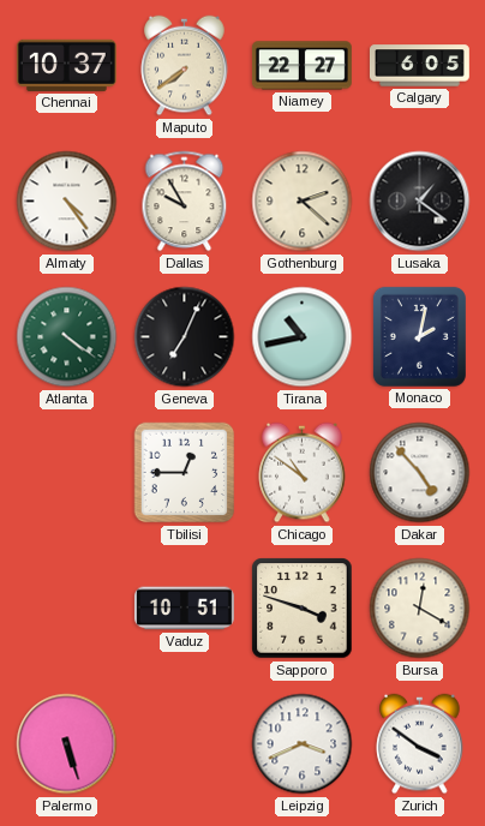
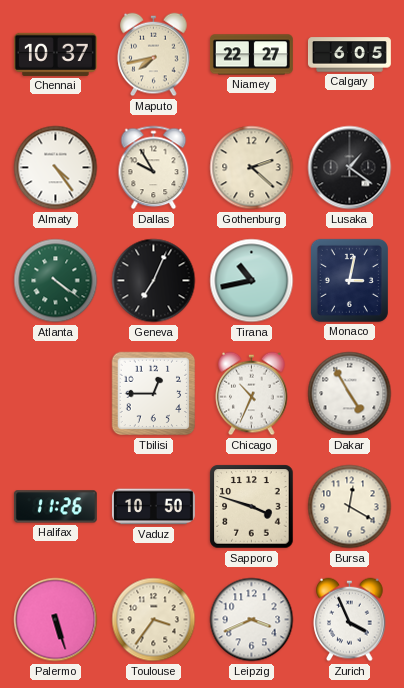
Maputo: 7:39 -> 7:43
Monaco: 2:02 -> 3:02
Chicago: 10:51 -> 10:34
Dakar: 4:53 -> 4:55
Halifax: none -> 11:26
Vaduz: 10:51 -> 10:50
Toulouse: none -> 3:36
Zurich: 3:51 -> 3:56
